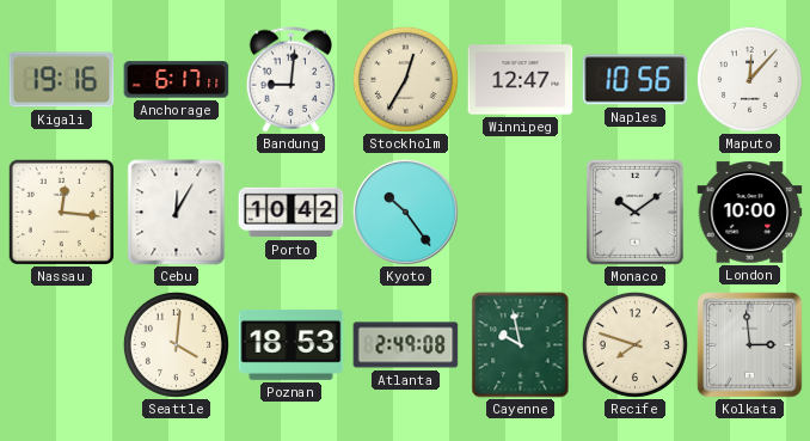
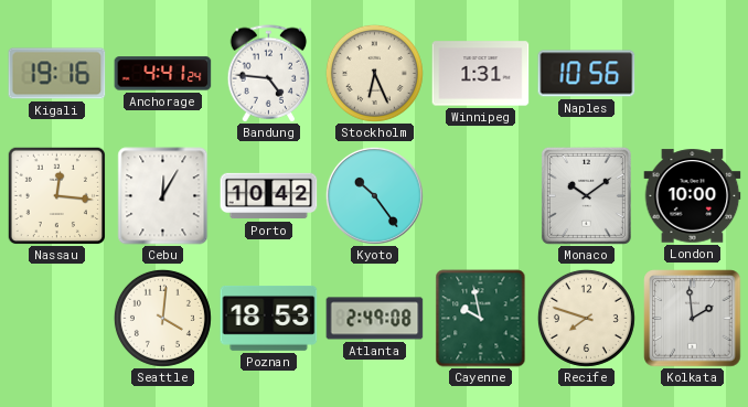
Anchorage: 6:17 -> 4:41
Bandung: 9:01 -> 4:46
Stockholm: 12:35 -> 6:26
Winnipeg: 12:47 -> 1:31
Maputo: 12:07 -> none
Kolkata: 2:59 -> 1:59
